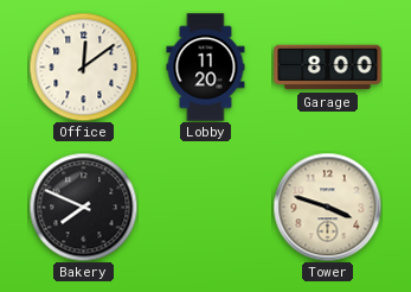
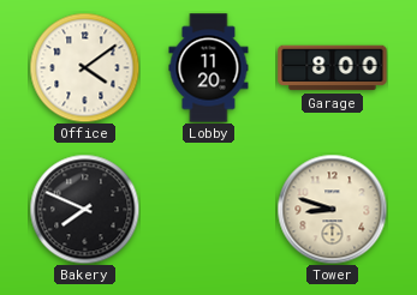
Office: 12:09 -> 4:09
Tower: 3:48 -> 8:48
